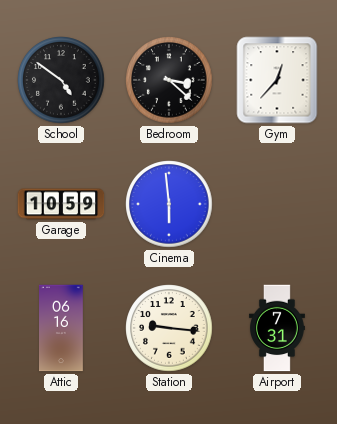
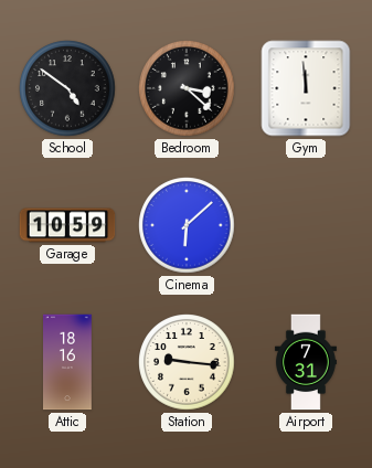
Gym: 12:37 -> 11:59
Cinema: 5:59 -> 6:08
Attic: 06:16 -> 18:16
